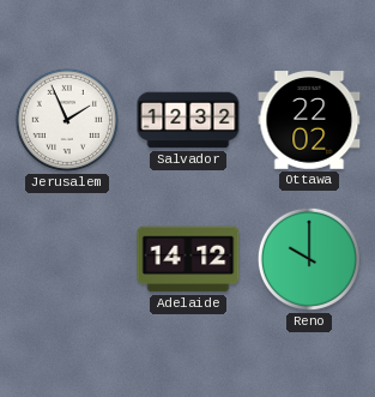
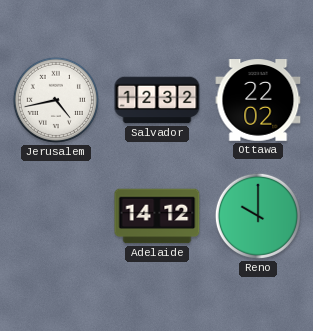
Jerusalem: 1:56 -> 4:43
